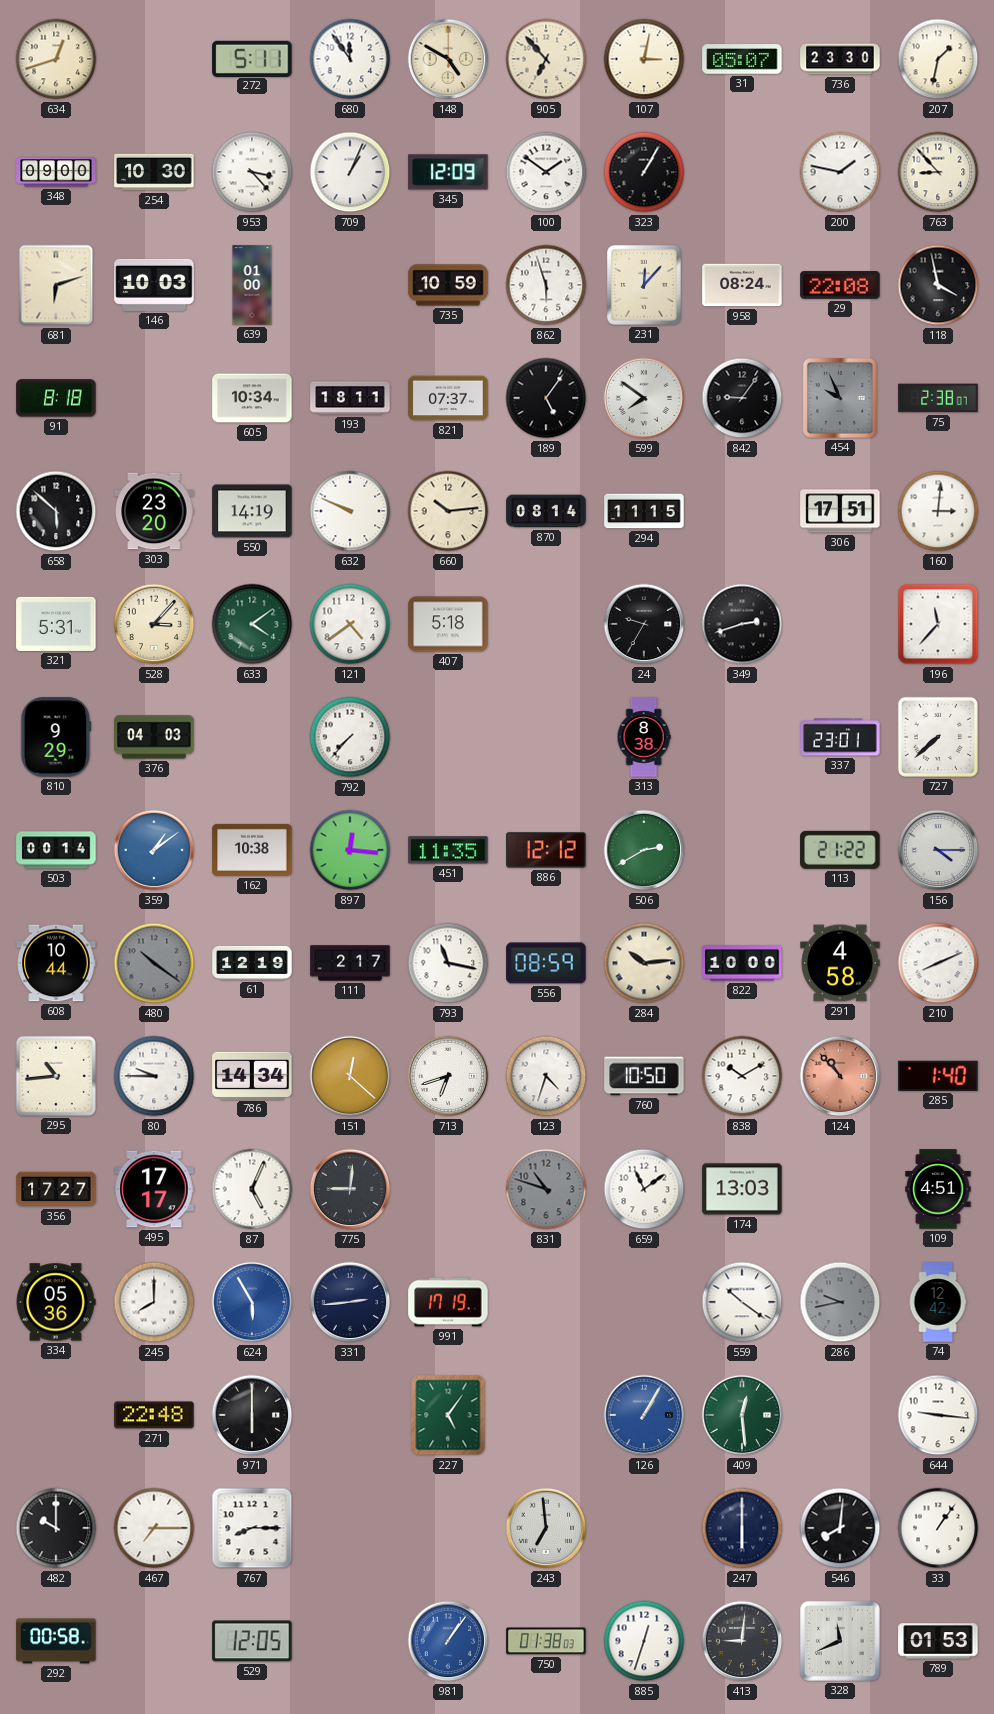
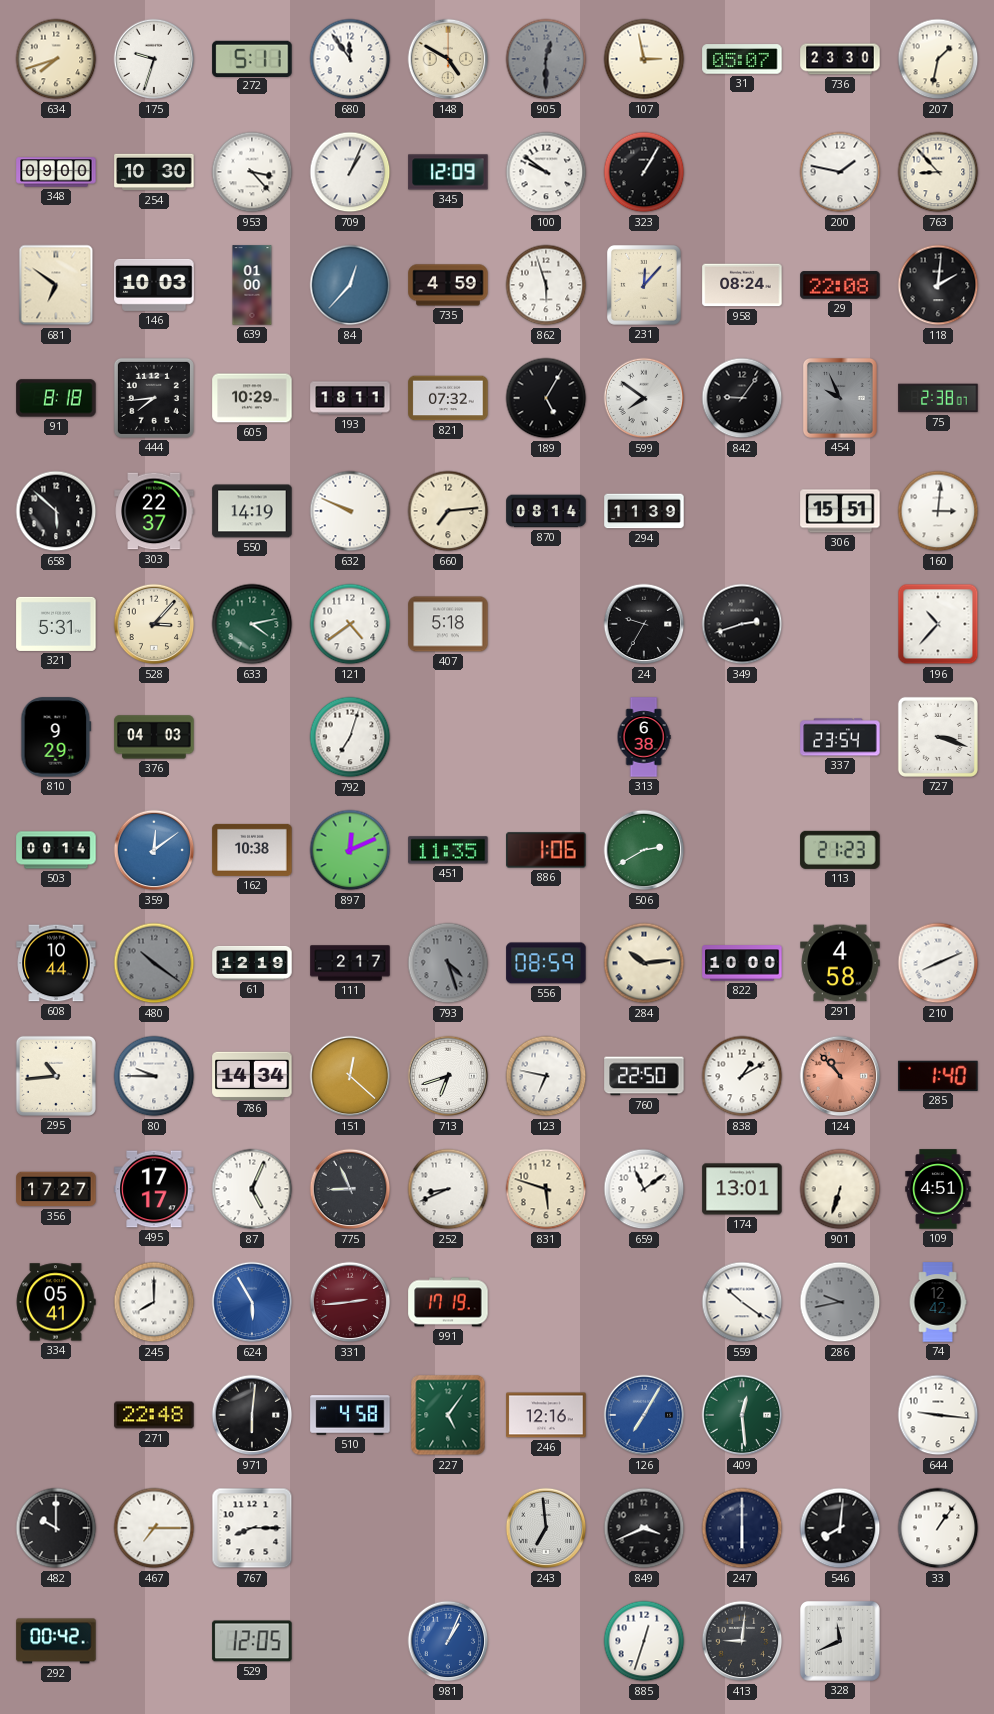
634: 12:42 -> 7:42
175: none -> 9:33
905: 6:53 -> 12:30
905 dial: cream -> grey
107: 3:02 -> 2:58
100: 1:51 -> 9:51
681: 6:12 -> 6:51
84: none -> 12:37
735: 10:59 -> 4:59
118: 3:58 -> 2:01
444: none -> 7:44
605: 10:34 -> 10:29
821: 07:37 -> 07:32
189: 5:06 -> 5:05
303: 23:20 -> 22:37
660: 10:14 -> 7:14
294: 11:15 -> 11:39
306: 17:51 -> 15:51
633: 4:09 -> 4:13
196: 11:37 -> 10:37
792: 7:37 -> 7:03
313: 8:38 -> 6:38
337: 23:01 -> 23:54
727: 7:38 -> 3:18
359: 1:09 -> 12:09
897: 12:16 -> 12:11
886: 12:12 -> 1:06
113: 21:22 -> 21:23
156: 4:15 -> none
793: 11:17 -> 4:27
793 dial: white -> grey
123: 4:33 -> 6:47
760: 10:50 -> 22:50
838: 10:10 -> 1:10
775: 9:01 -> 8:56
252: none -> 8:41
831: 10:48 -> 5:48
831 dial: grey -> cream
174: 13:03 -> 13:01
901: none -> 6:33
334: 05:36 -> 05:41
331 dial: navy -> burgundy
971: 6:00 -> 6:01
510: none -> 4:58
246: none -> 12:16
126: 1:05 -> 7:05
849: none -> 3:41
292: 00:58 -> 00:42
981: 1:06 -> 1:04
750: 01:38 -> none
789: 01:53 -> none
